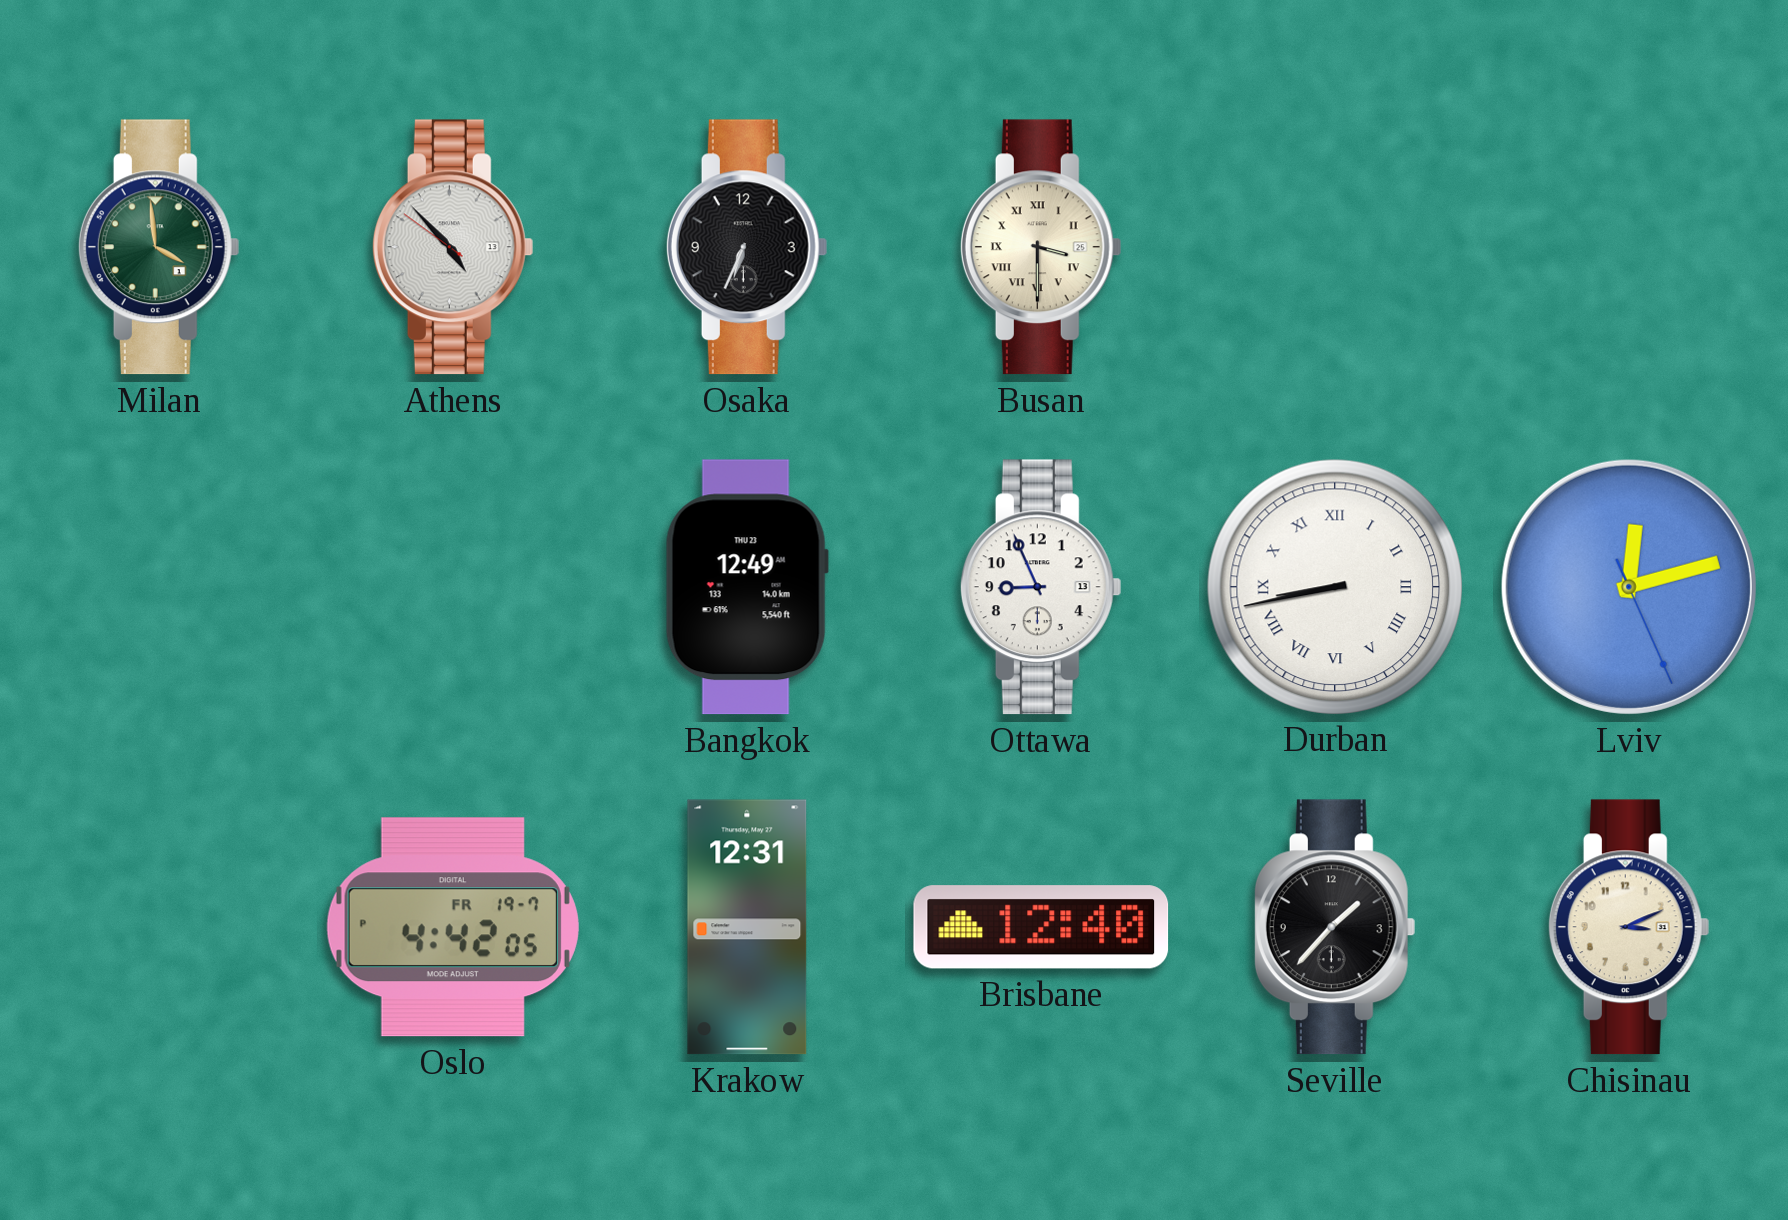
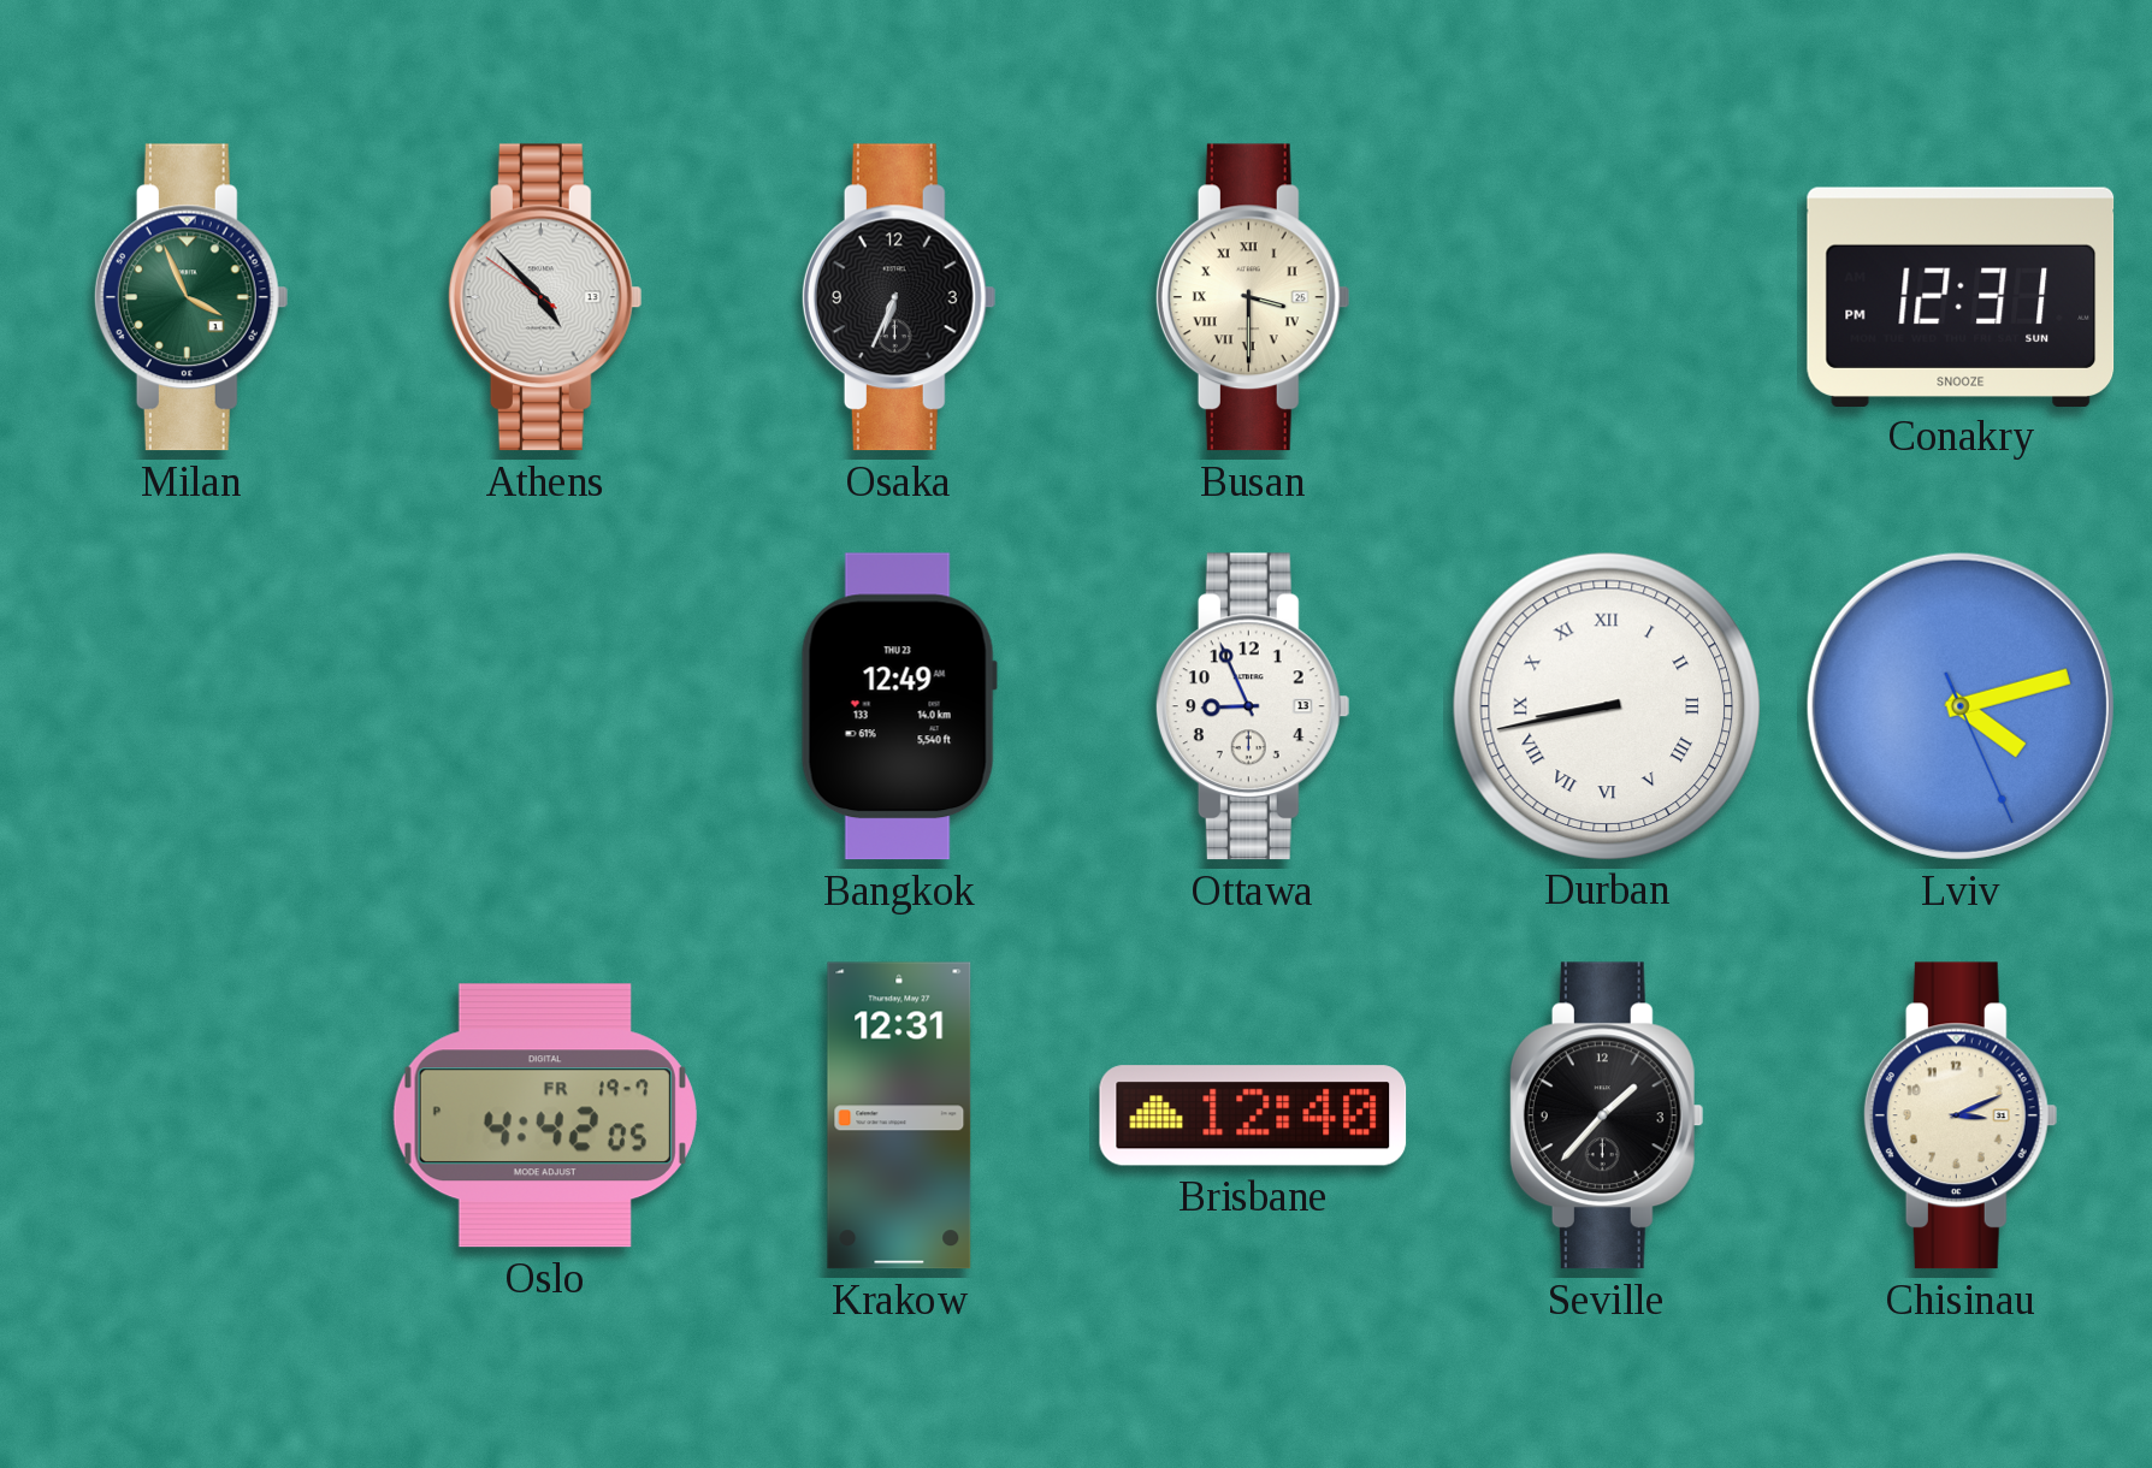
Milan: 3:59 -> 3:56
Conakry: none -> 12:31
Lviv: 12:12 -> 4:12
